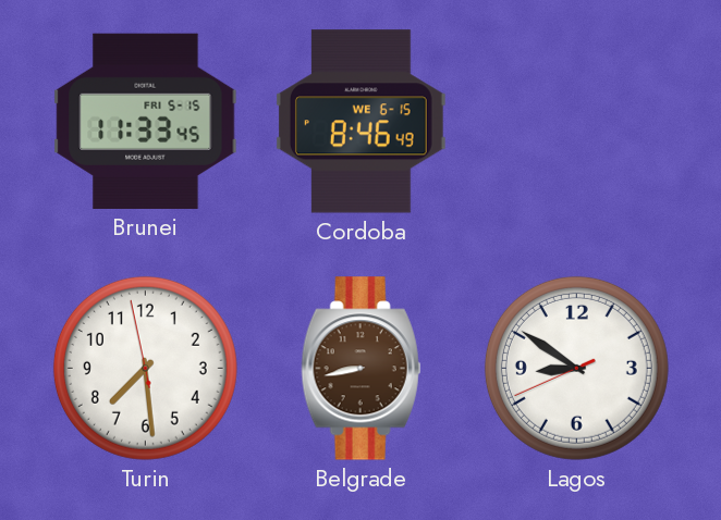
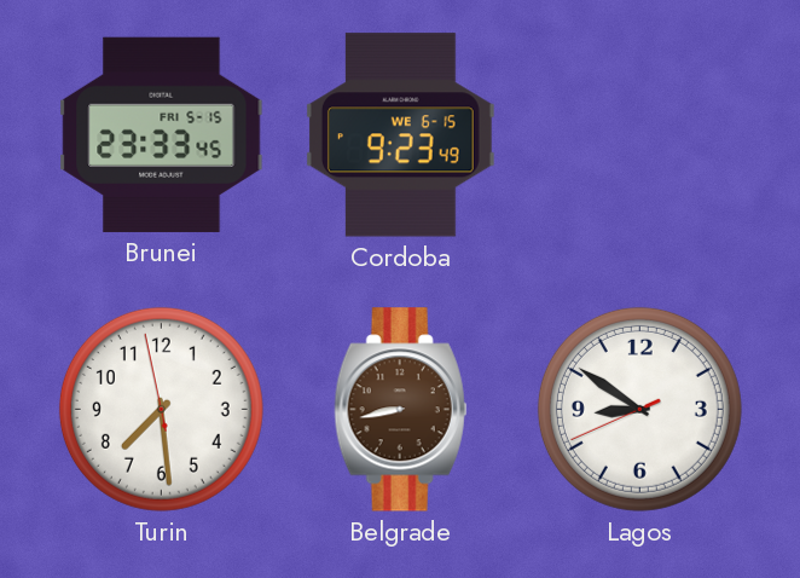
Brunei: 11:33 -> 23:33
Cordoba: 8:46 -> 9:23
